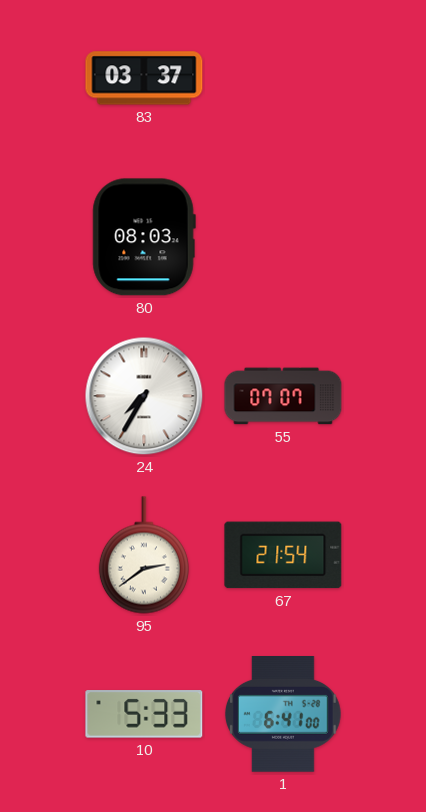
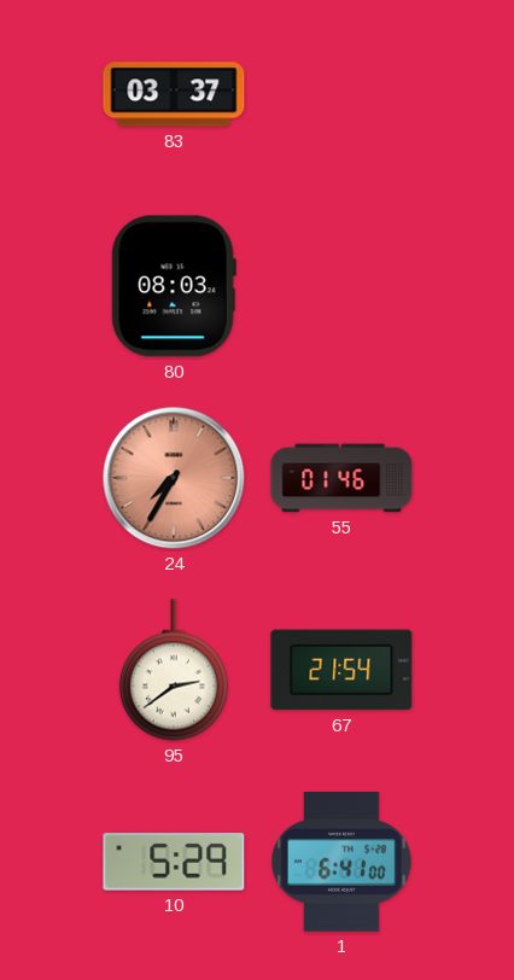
24 dial: white -> salmon
55: 07:07 -> 01:46
10: 5:33 -> 5:29
